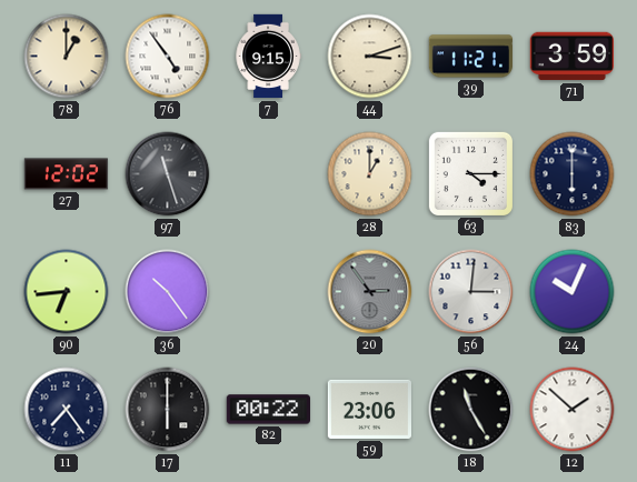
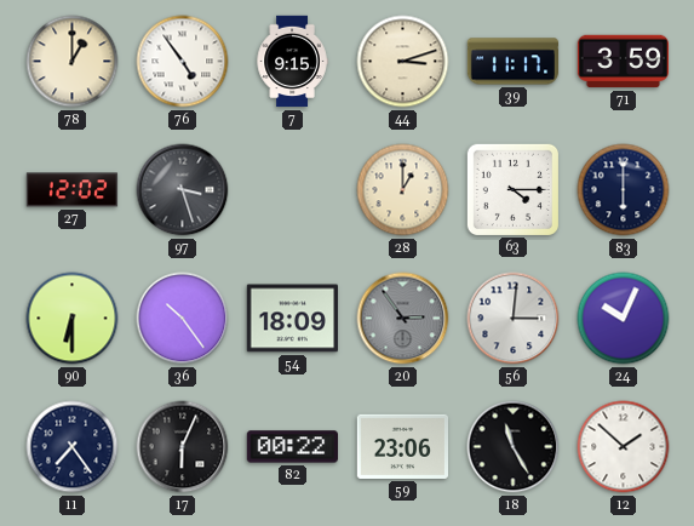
39: 11:21 -> 11:17
97: 11:27 -> 3:27
90: 6:44 -> 6:30
54: none -> 18:09
17: 6:00 -> 6:04
